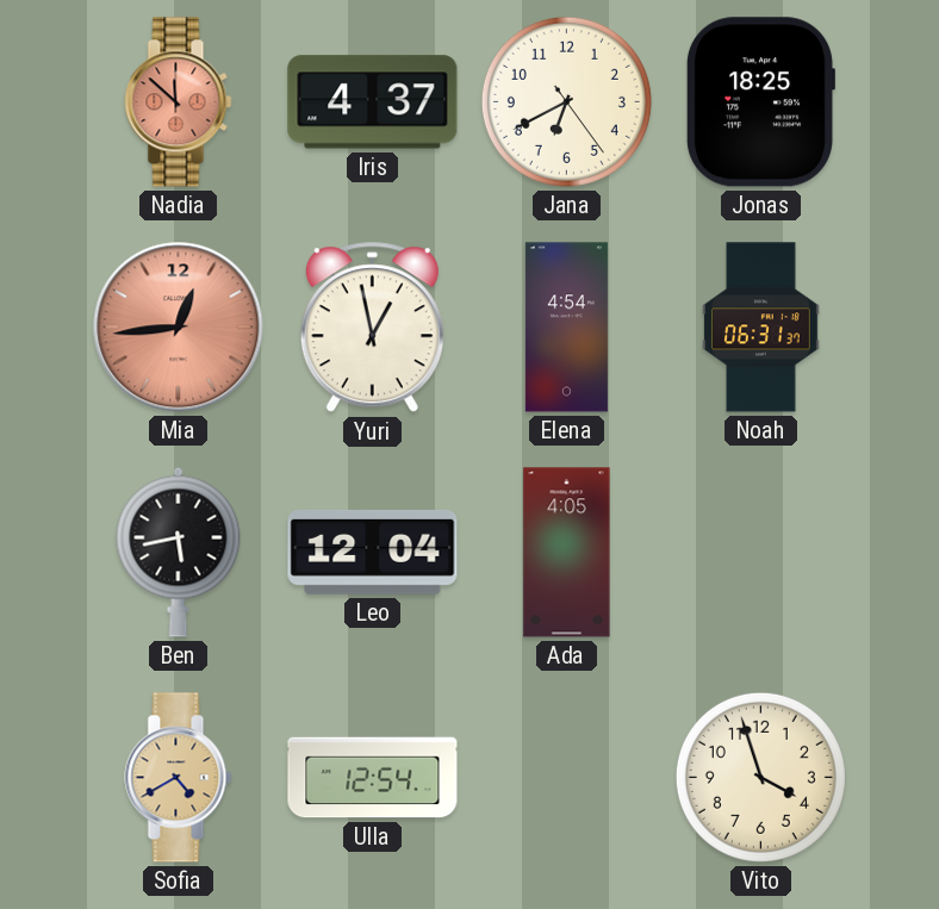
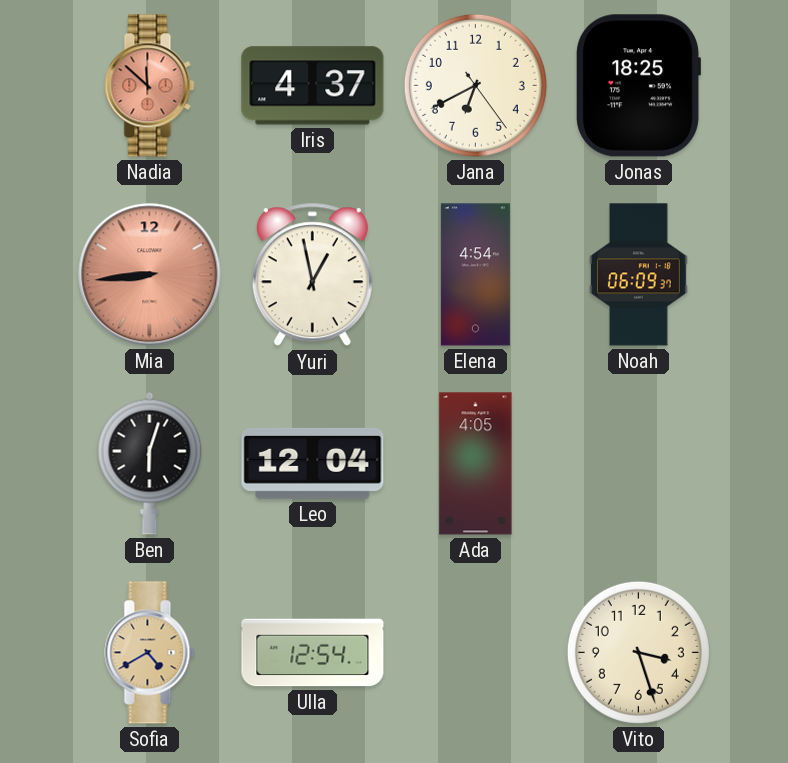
Mia: 12:44 -> 8:44
Noah: 06:31 -> 06:09
Ben: 5:43 -> 6:03
Vito: 3:57 -> 3:27
